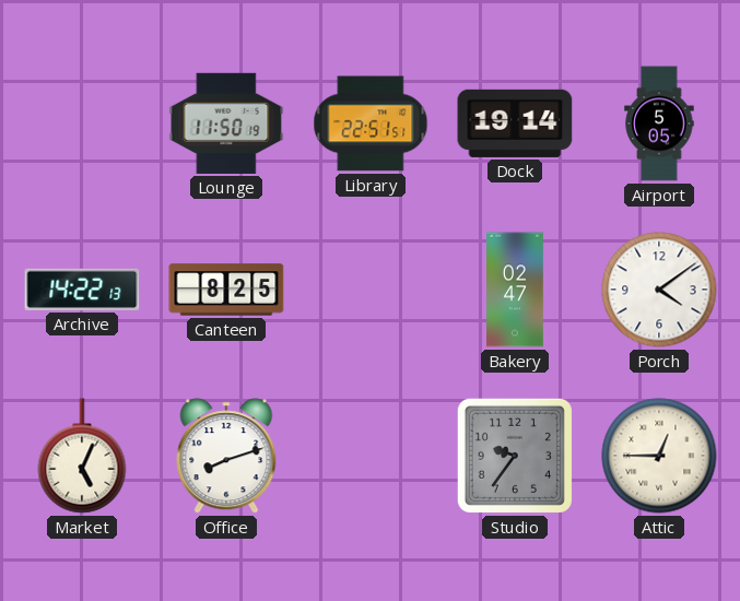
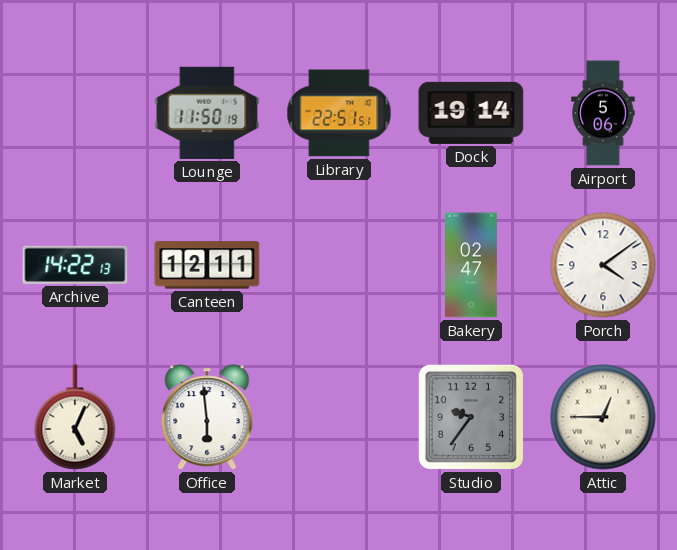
Airport: 5:05 -> 5:06
Canteen: 8:25 -> 12:11
Office: 8:12 -> 5:59
